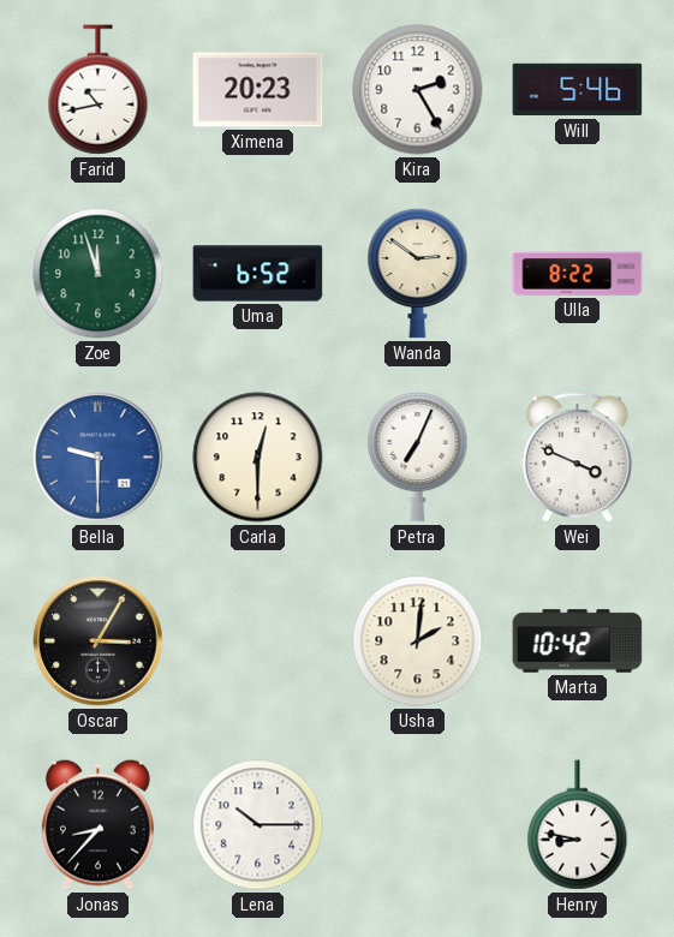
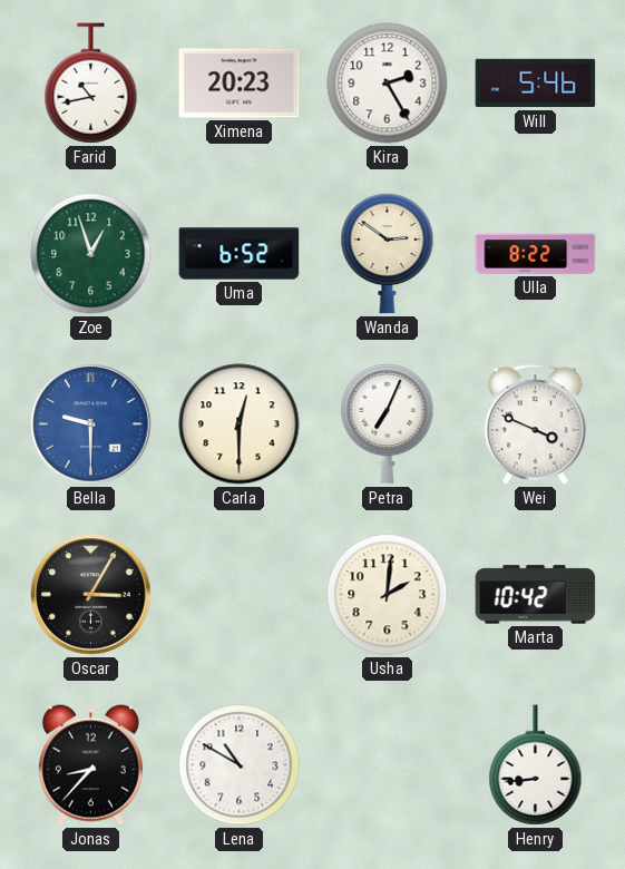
Zoe: 11:57 -> 12:57
Lena: 10:15 -> 10:50
Henry: 8:47 -> 8:44
